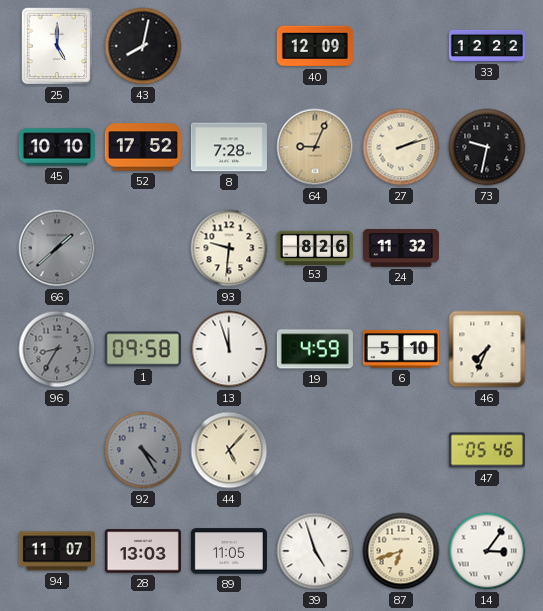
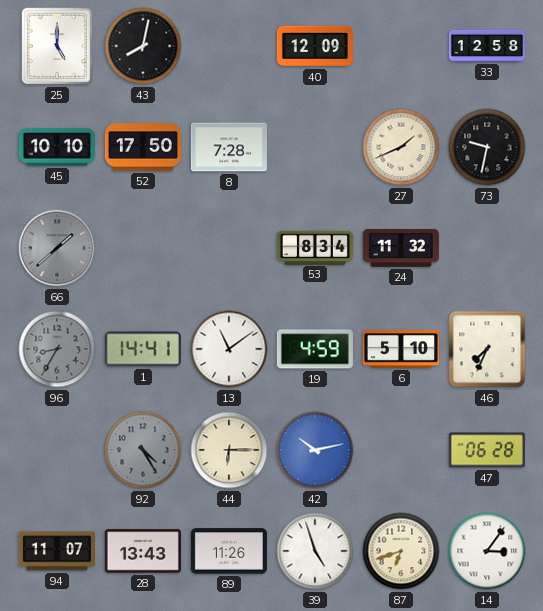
33: 12:22 -> 12:58
52: 17:52 -> 17:50
64: 9:04 -> none
27: 2:12 -> 1:41
93: 9:31 -> none
53: 8:26 -> 8:34
1: 09:58 -> 14:41
13: 11:57 -> 11:09
44: 5:07 -> 6:15
42: none -> 10:13
47: 05:46 -> 06:28
28: 13:03 -> 13:43
89: 11:05 -> 11:26
